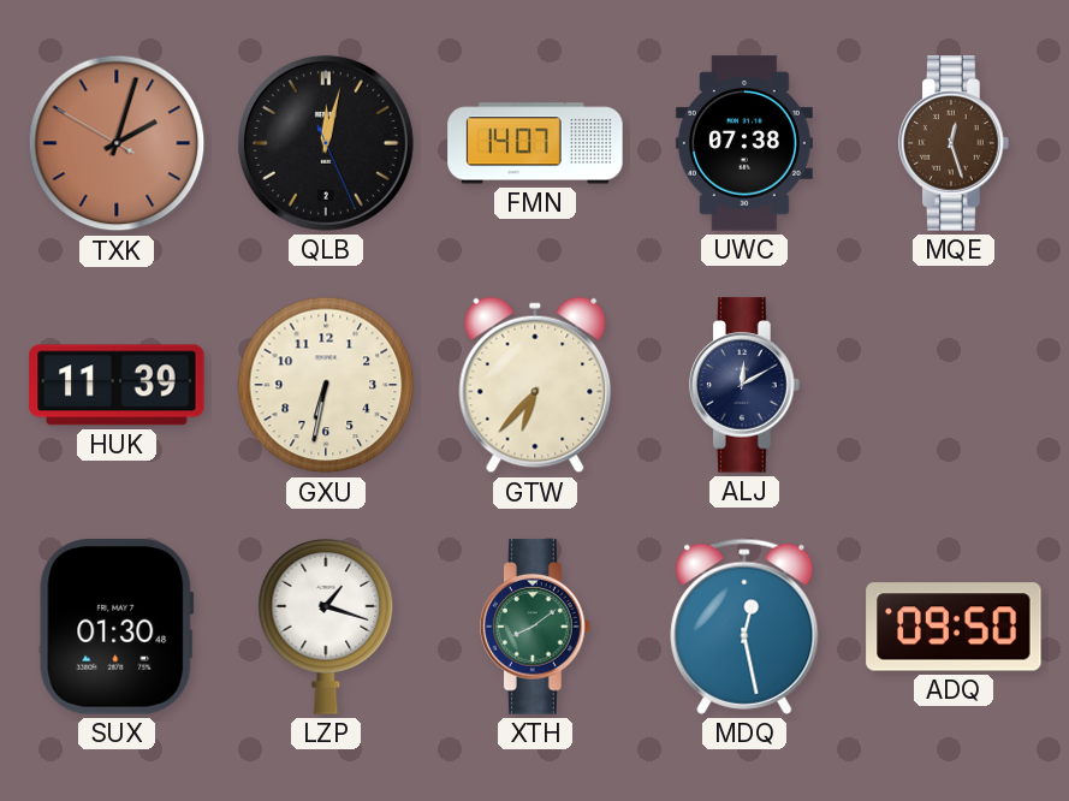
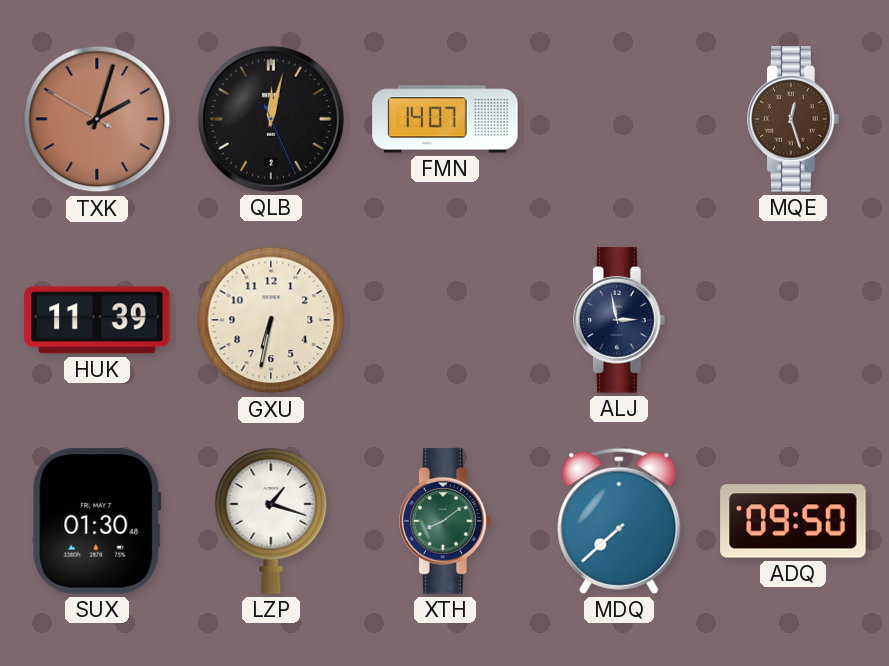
UWC: 07:38 -> none
GTW: 6:37 -> none
ALJ: 12:10 -> 2:58
MDQ: 12:28 -> 7:38
